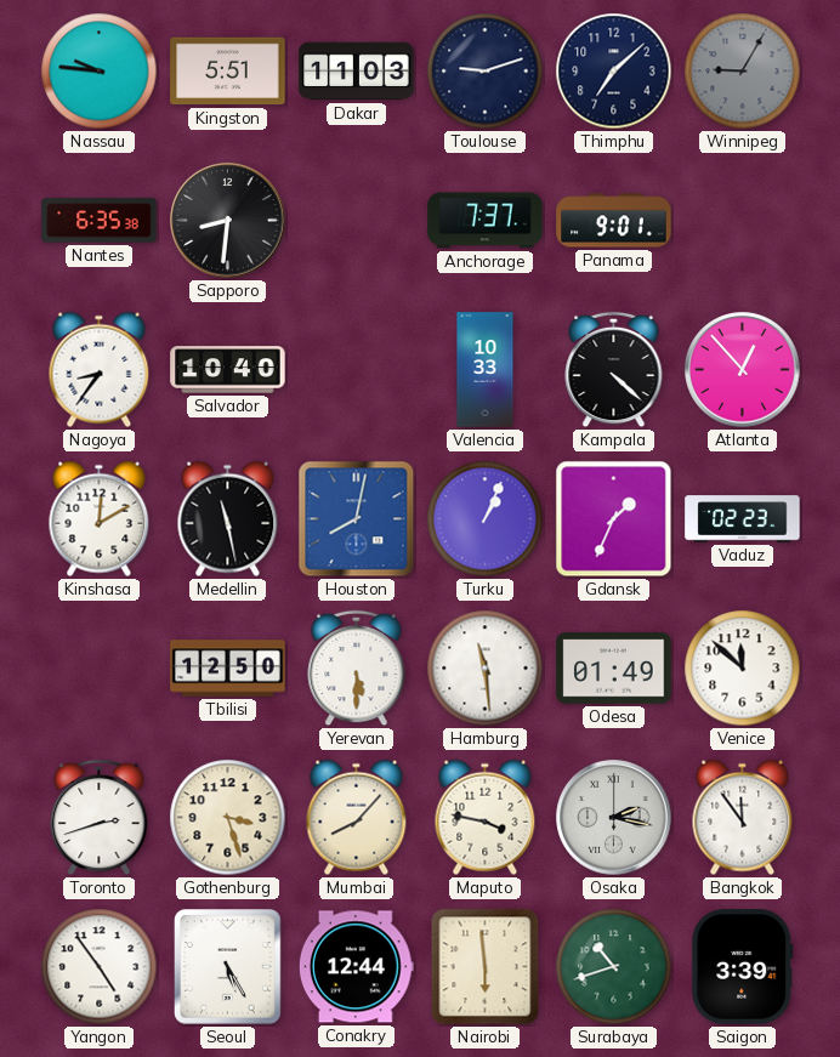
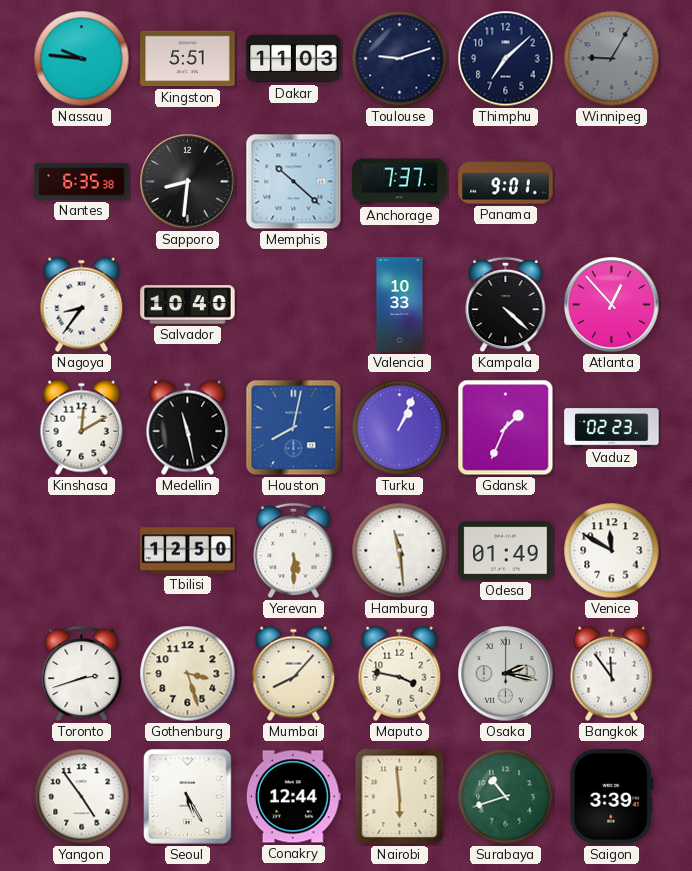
Memphis: none -> 10:22
Venice: 11:52 -> 11:50
